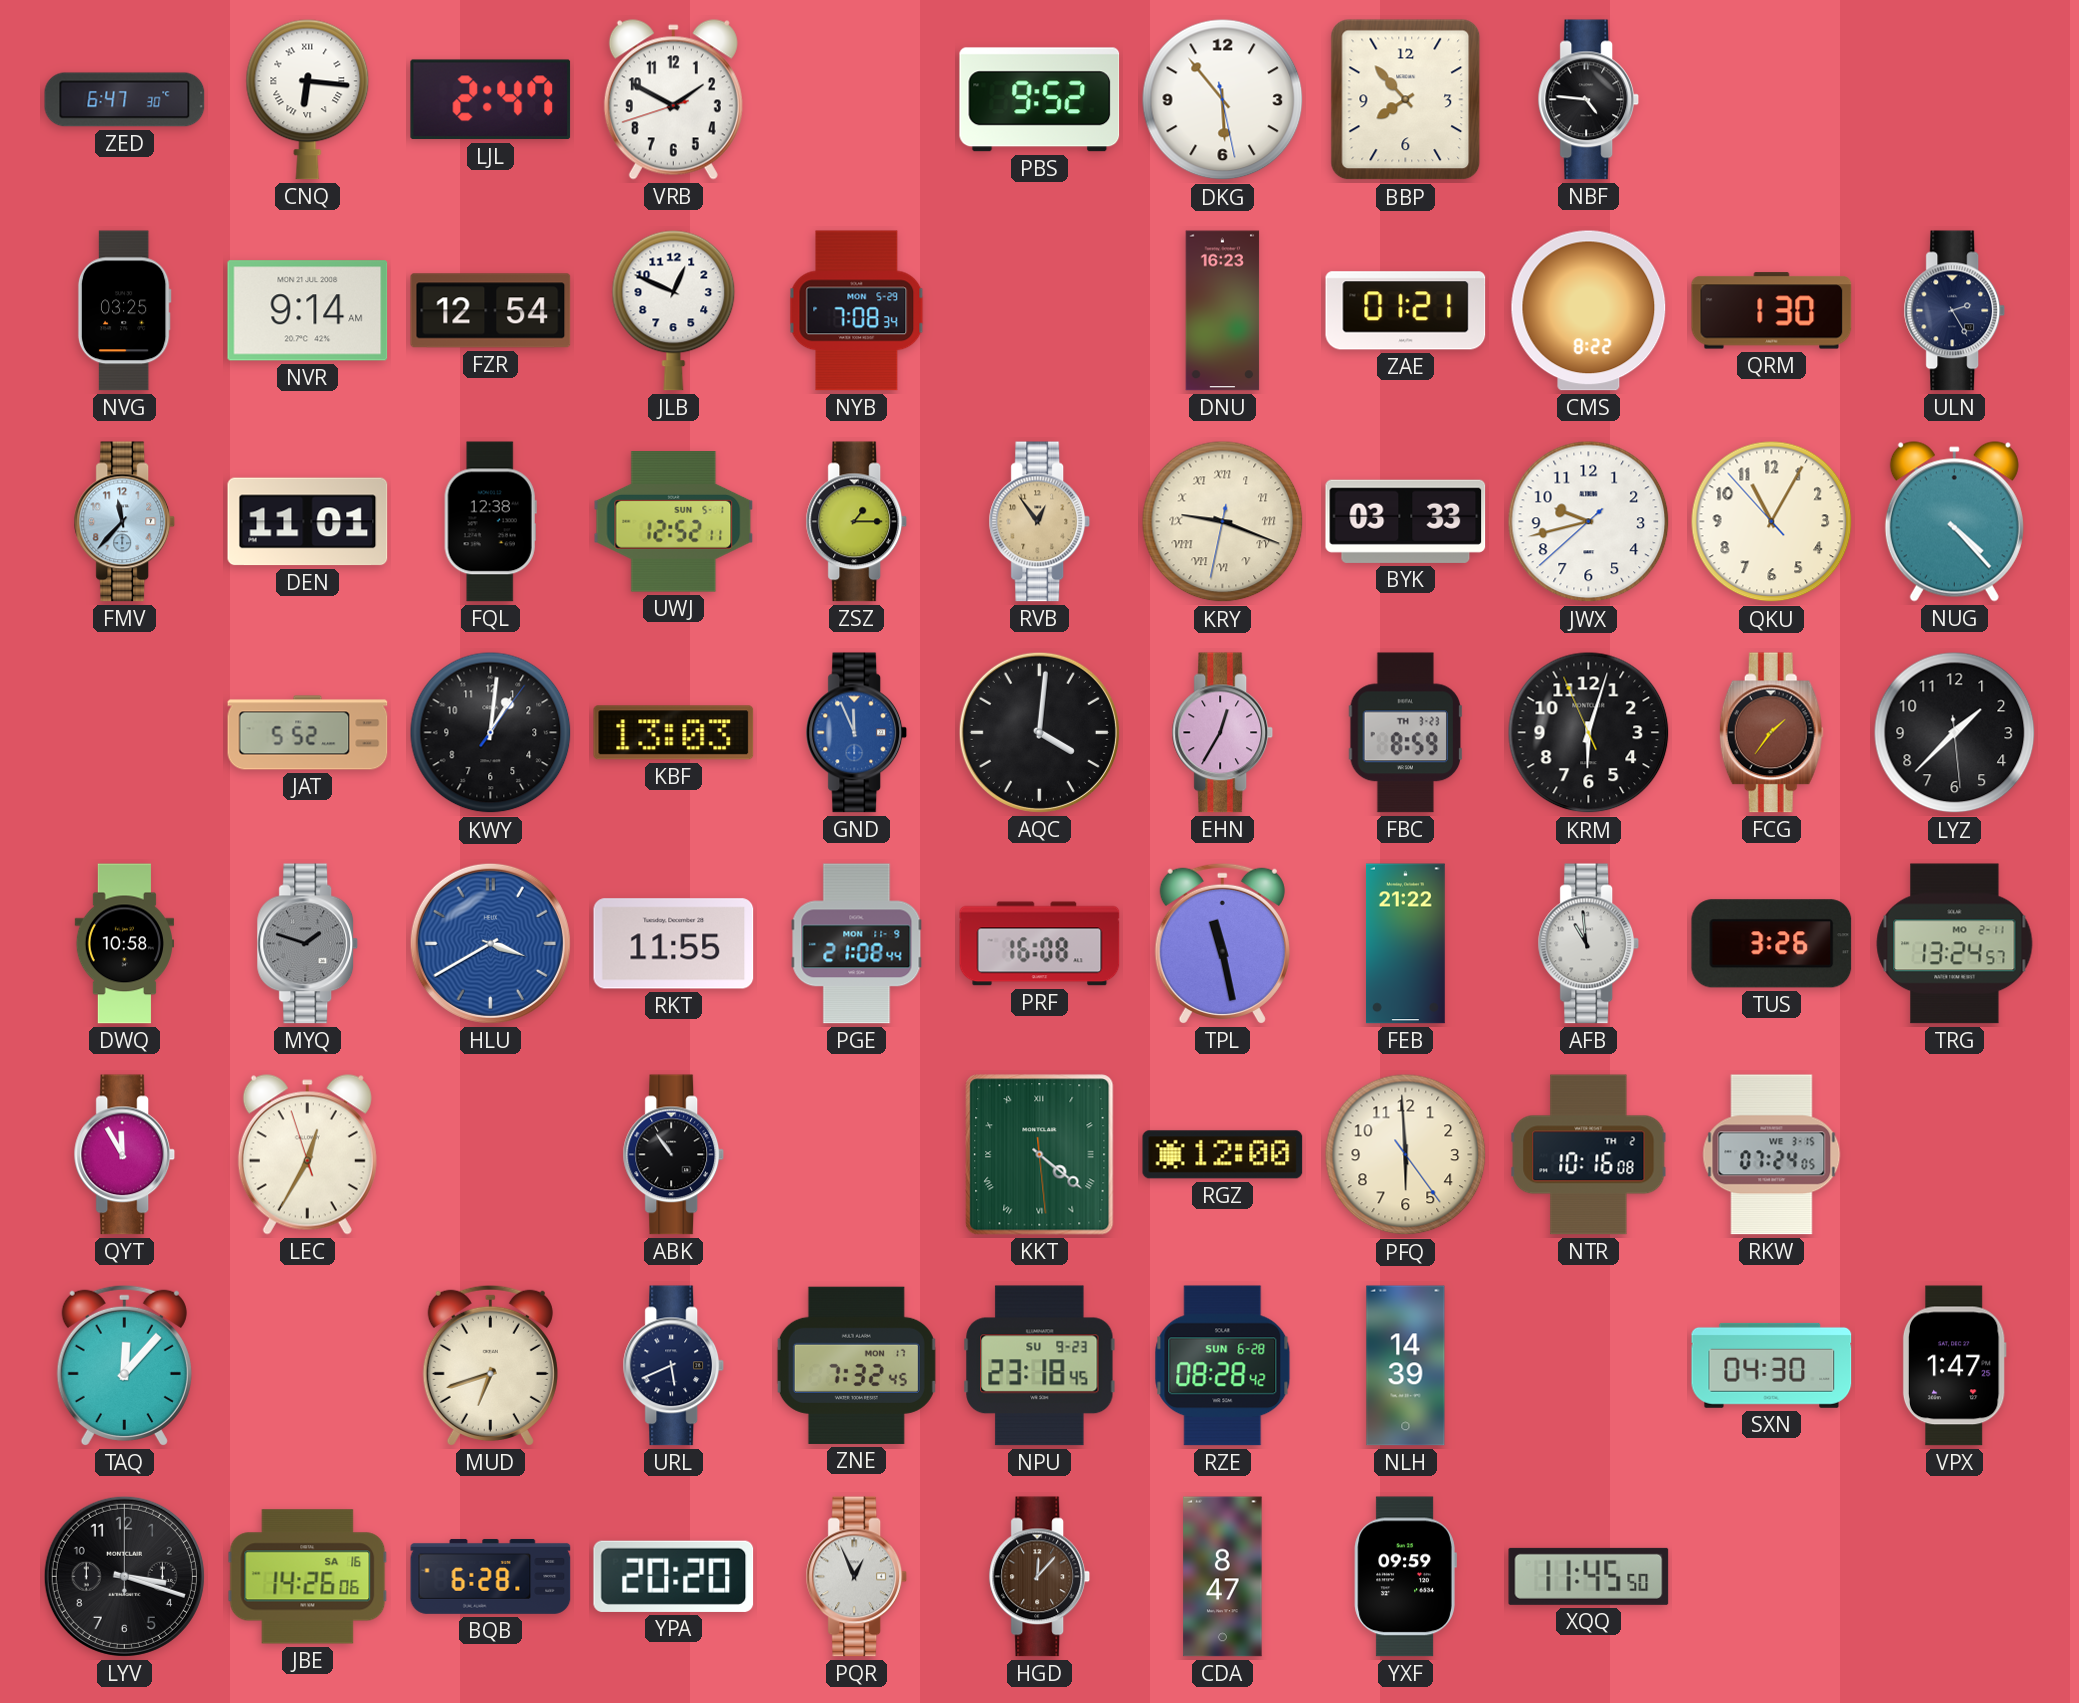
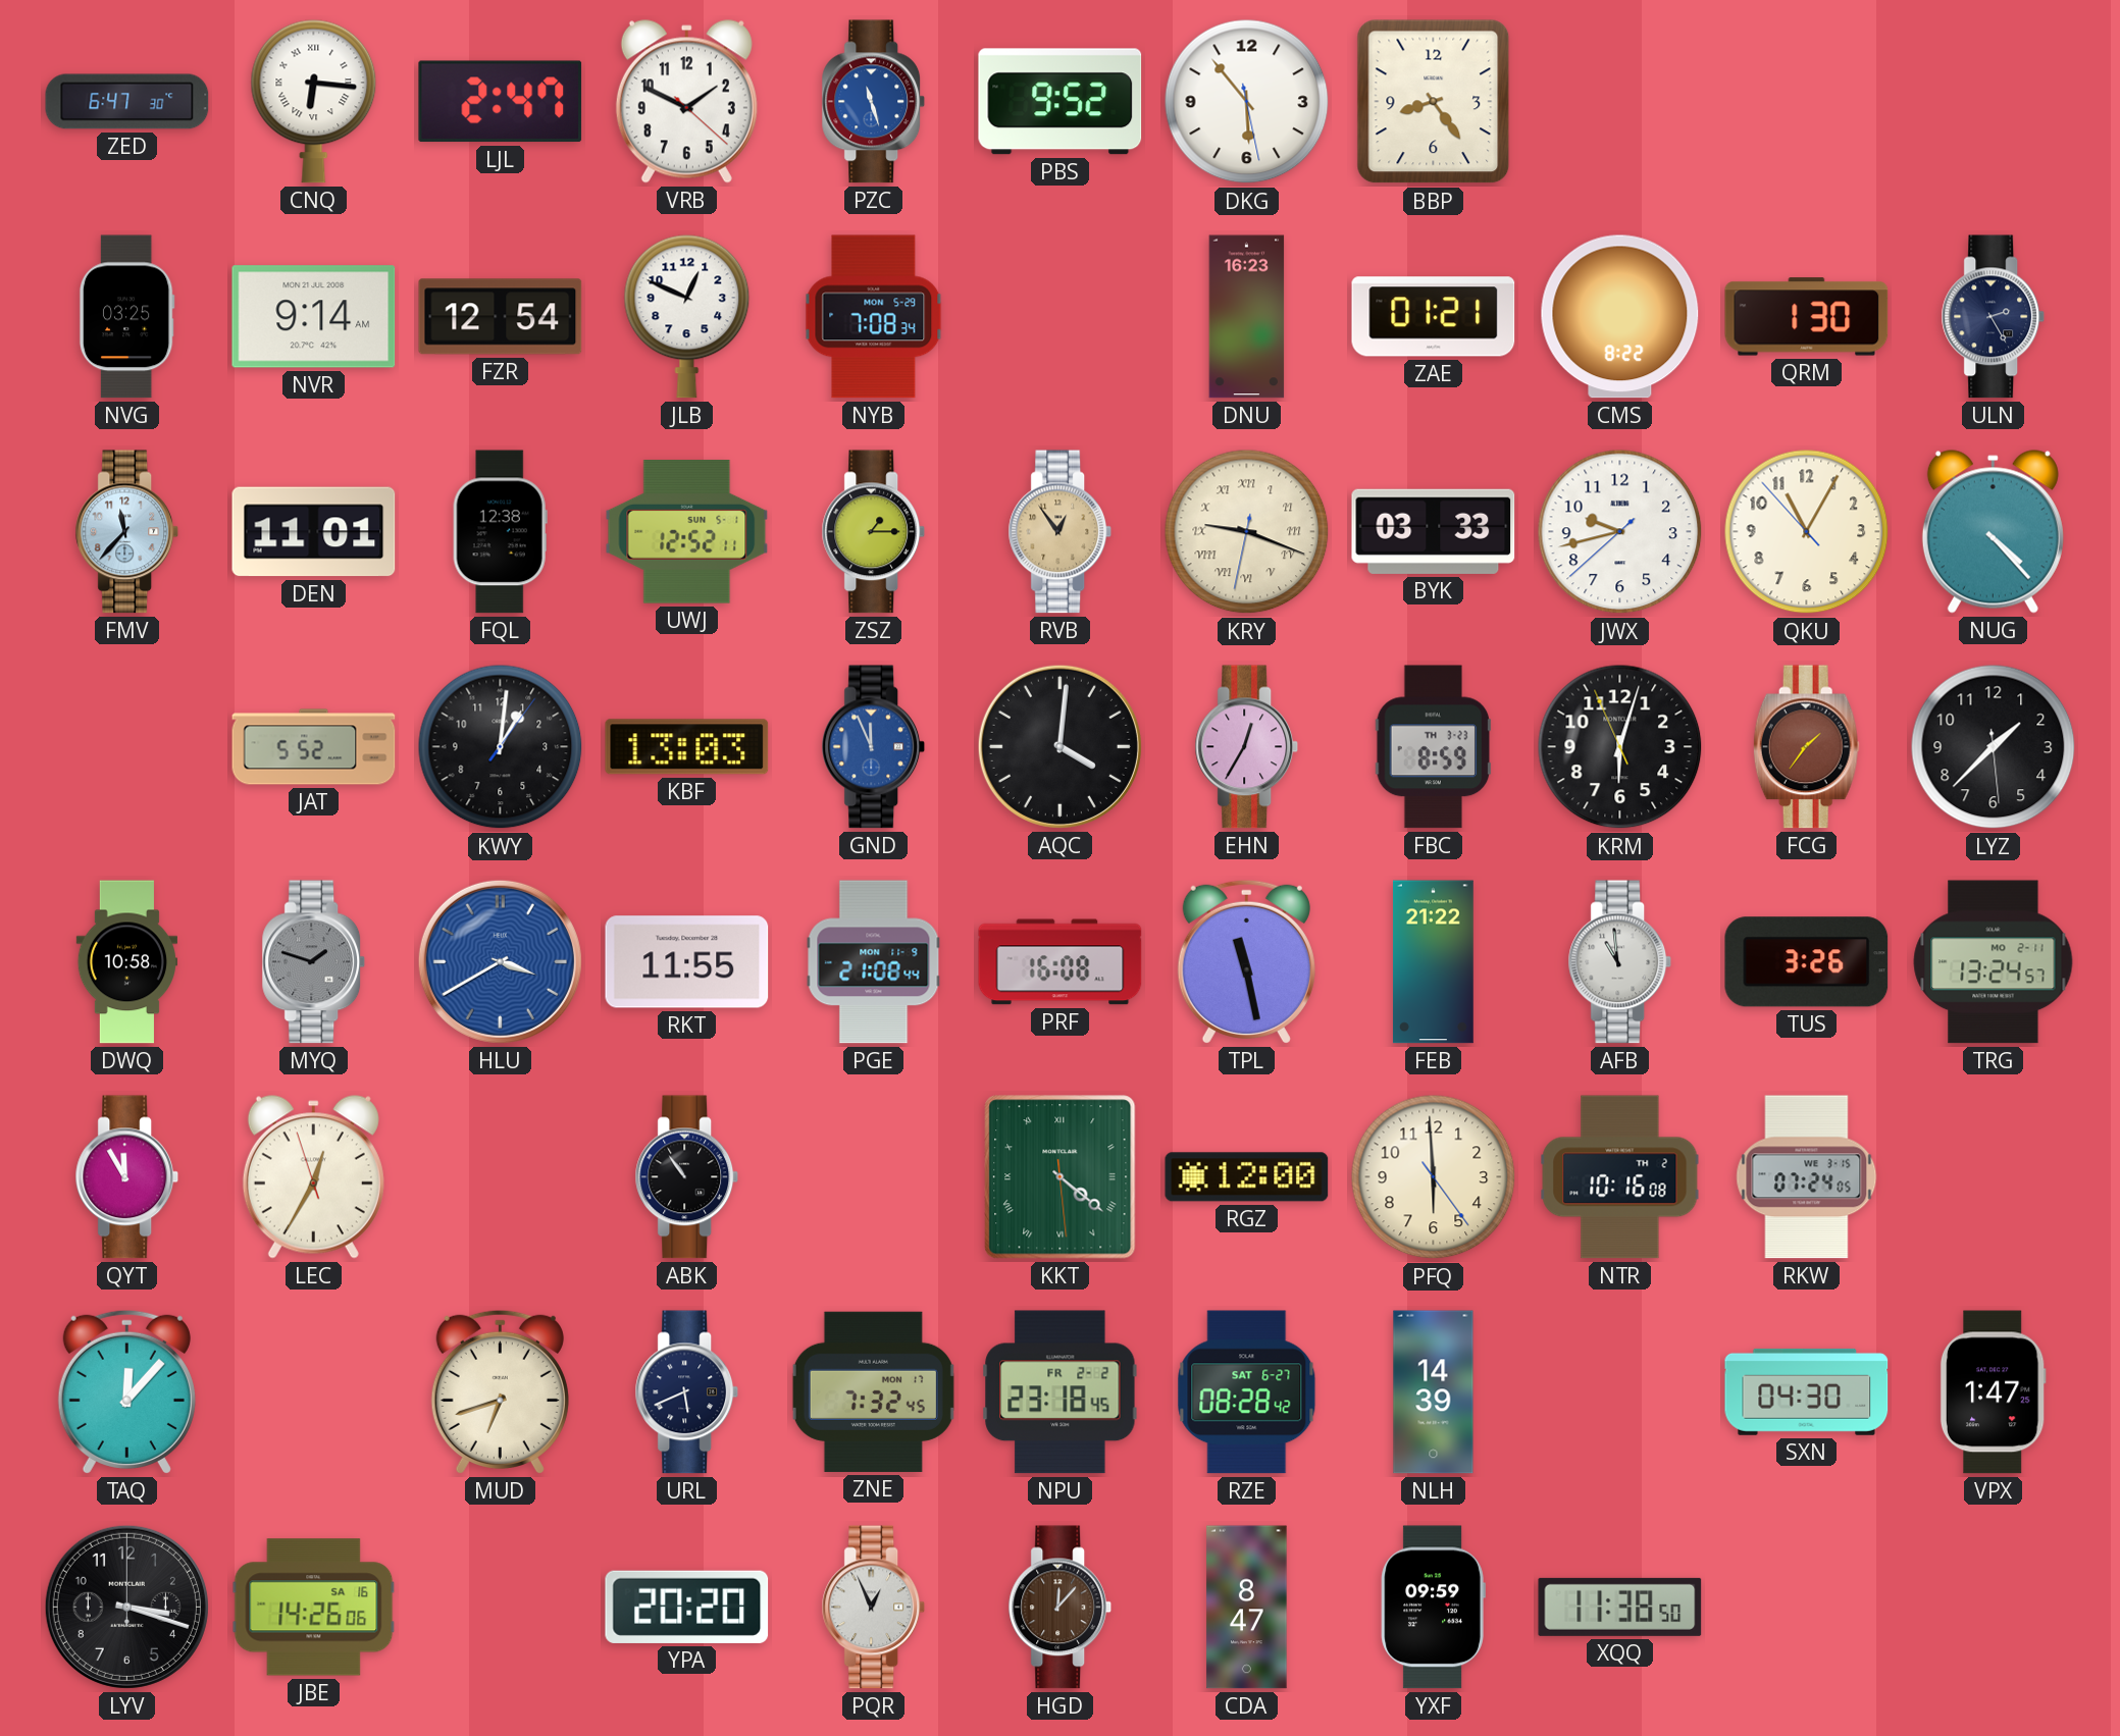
VRB: 1:49:42 -> 1:49:22
PZC: none -> 11:27
BBP: 7:53 -> 8:24
NBF: 4:46 -> none
NPU date: SU 9-23 -> FR 2-2
RZE date: SUN 6-28 -> SAT 6-27
BQB: 6:28 -> none
XQQ: 11:45 -> 11:38
